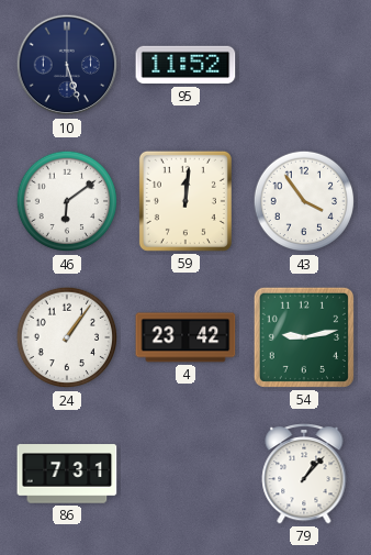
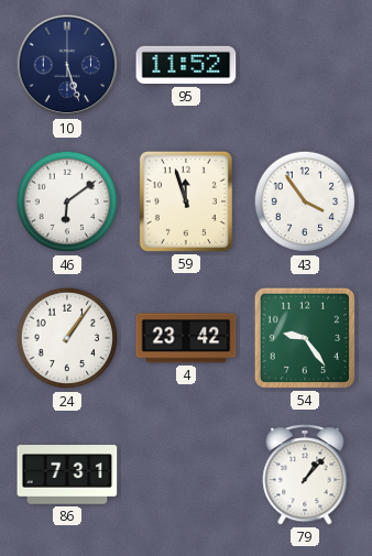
59: 12:01 -> 11:57
54: 9:13 -> 9:24
